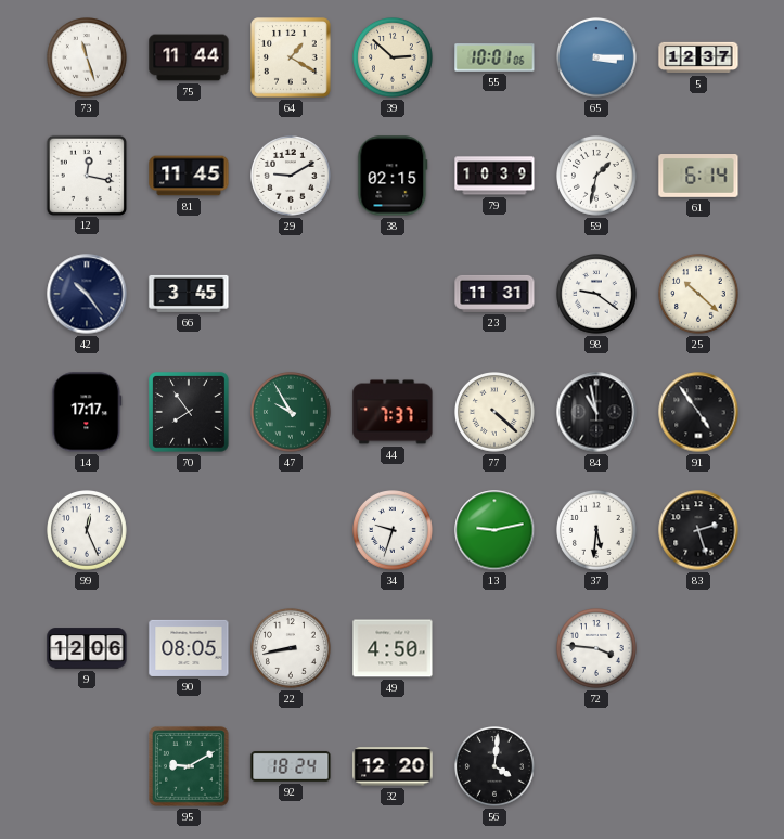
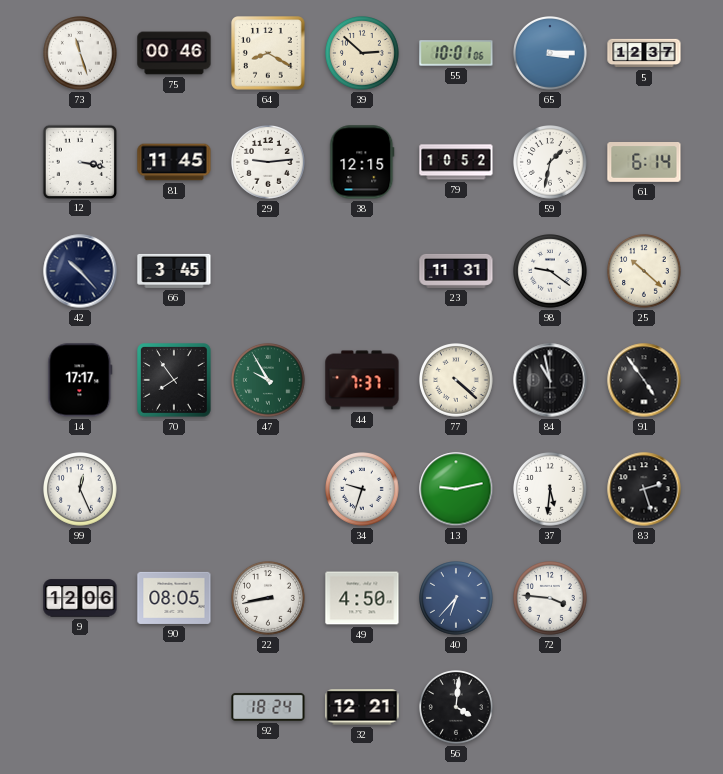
75: 11:44 -> 00:46
64: 1:20 -> 8:20
12: 12:17 -> 3:17
29: 9:10 -> 9:14
38: 02:15 -> 12:15
79: 10:39 -> 10:52
42: 10:24 -> 10:23
40: none -> 6:37
95: 9:10 -> none
32: 12:20 -> 12:21
